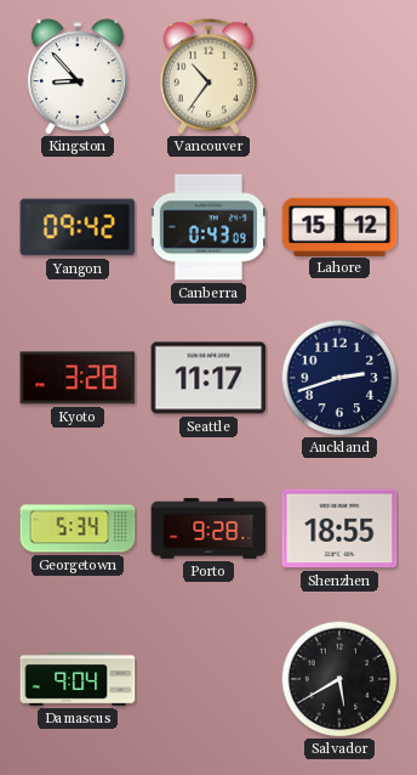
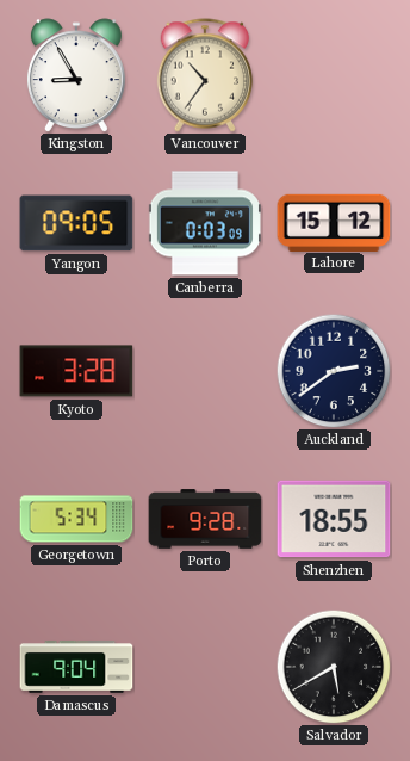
Kingston: 8:53 -> 8:55
Yangon: 09:42 -> 09:05
Canberra: 0:43 -> 0:03
Seattle: 11:17 -> none
Auckland: 2:42 -> 2:39
